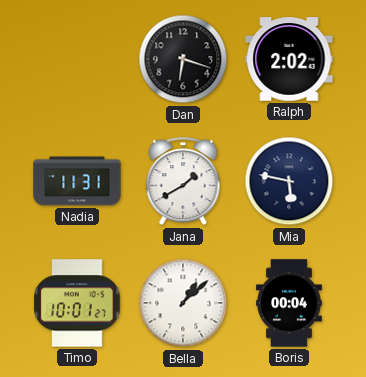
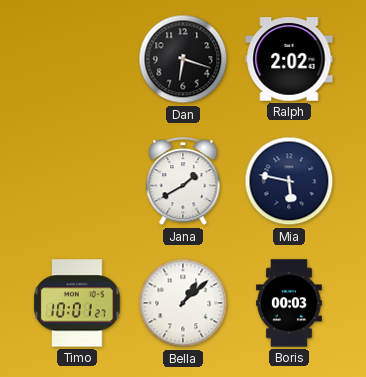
Nadia: 11:31 -> none
Boris: 00:04 -> 00:03
